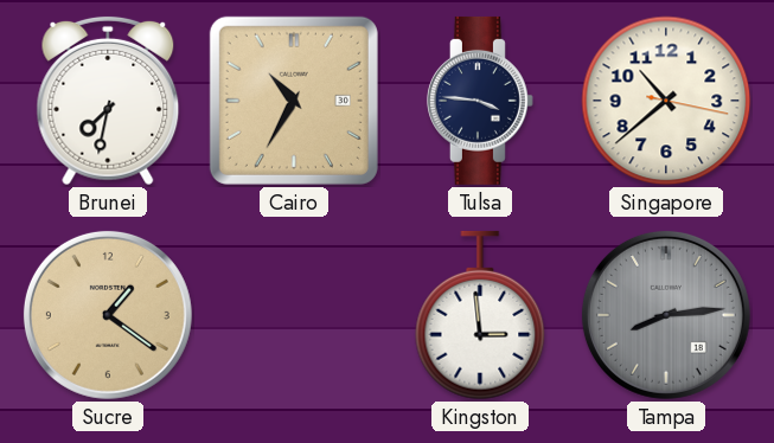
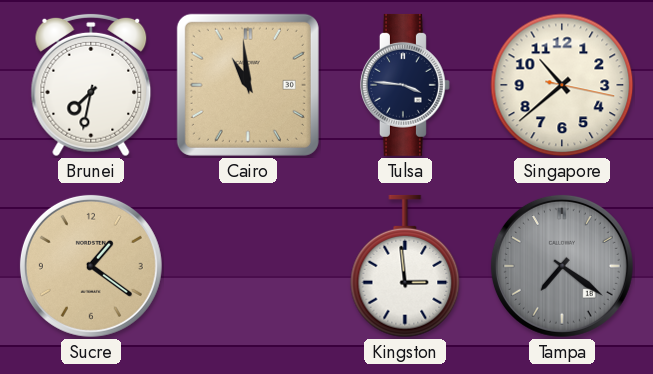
Cairo: 10:35 -> 10:59
Tampa: 8:14 -> 7:21
